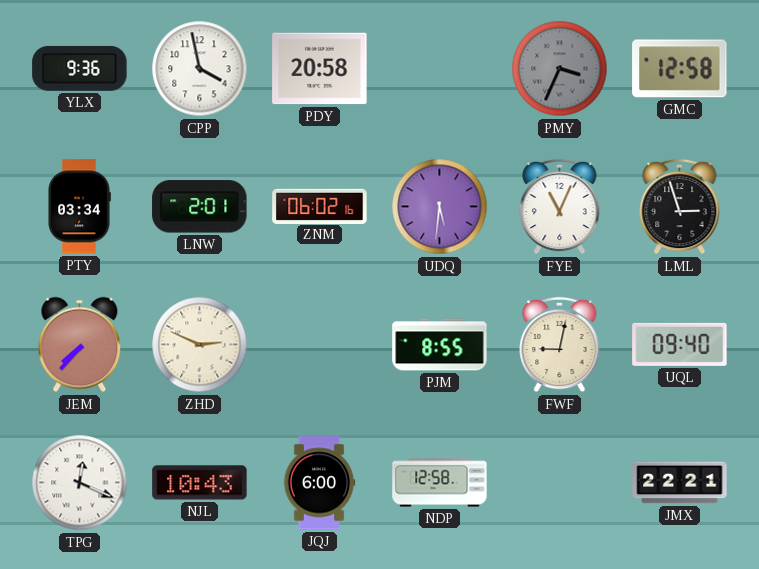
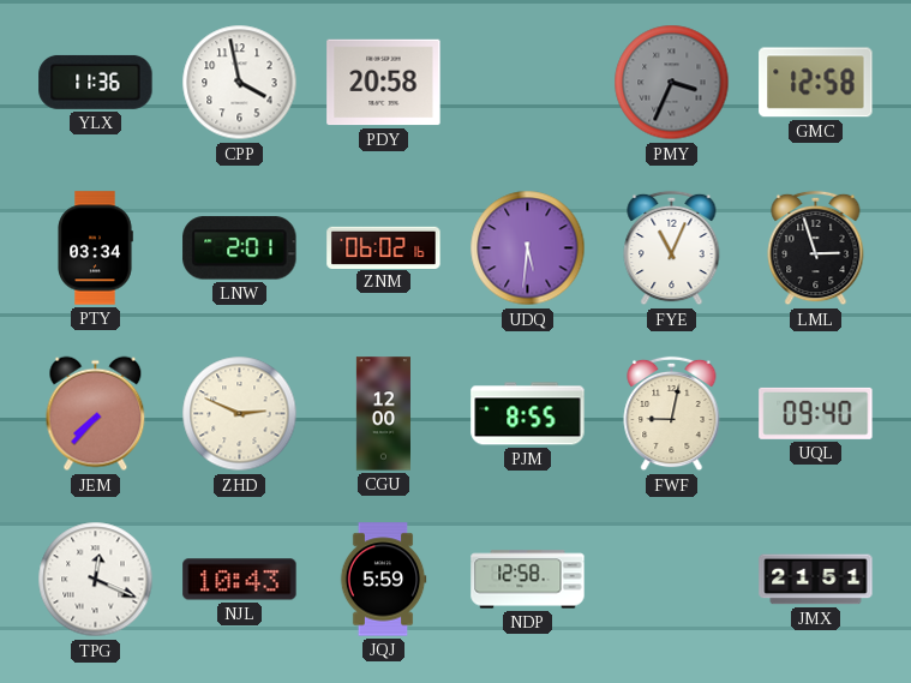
YLX: 9:36 -> 11:36
CGU: none -> 12:00
JQJ: 6:00 -> 5:59
JMX: 22:21 -> 21:51
